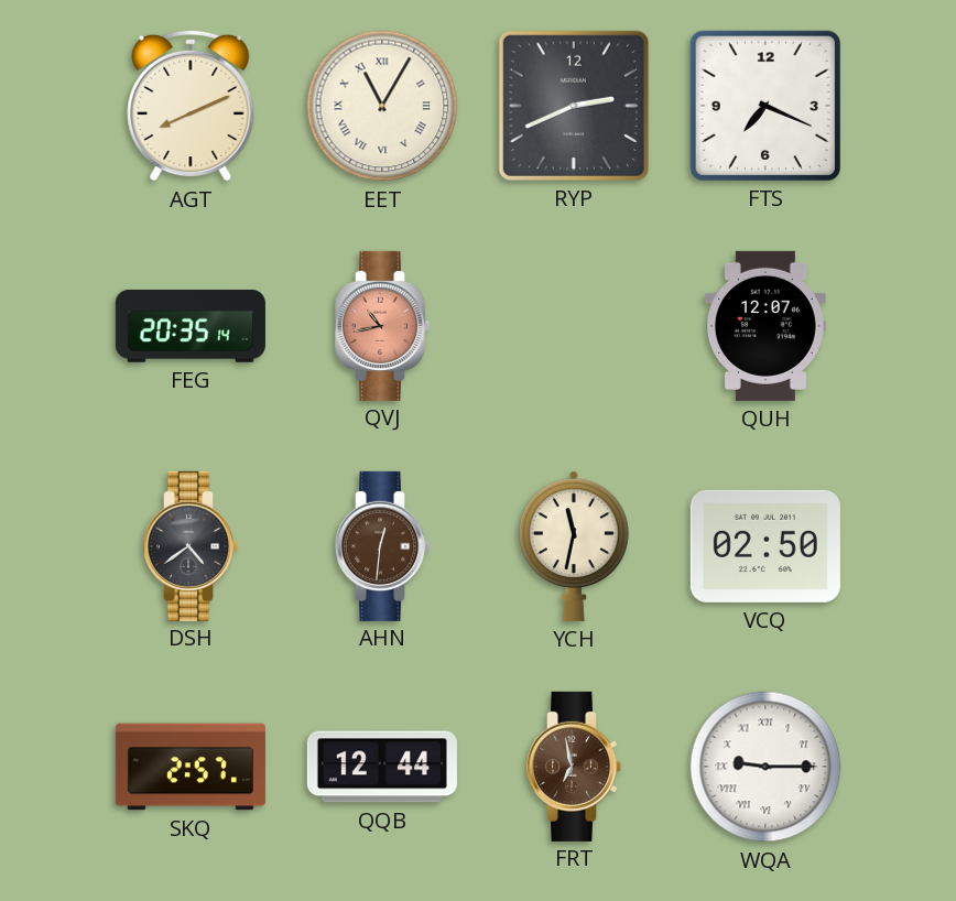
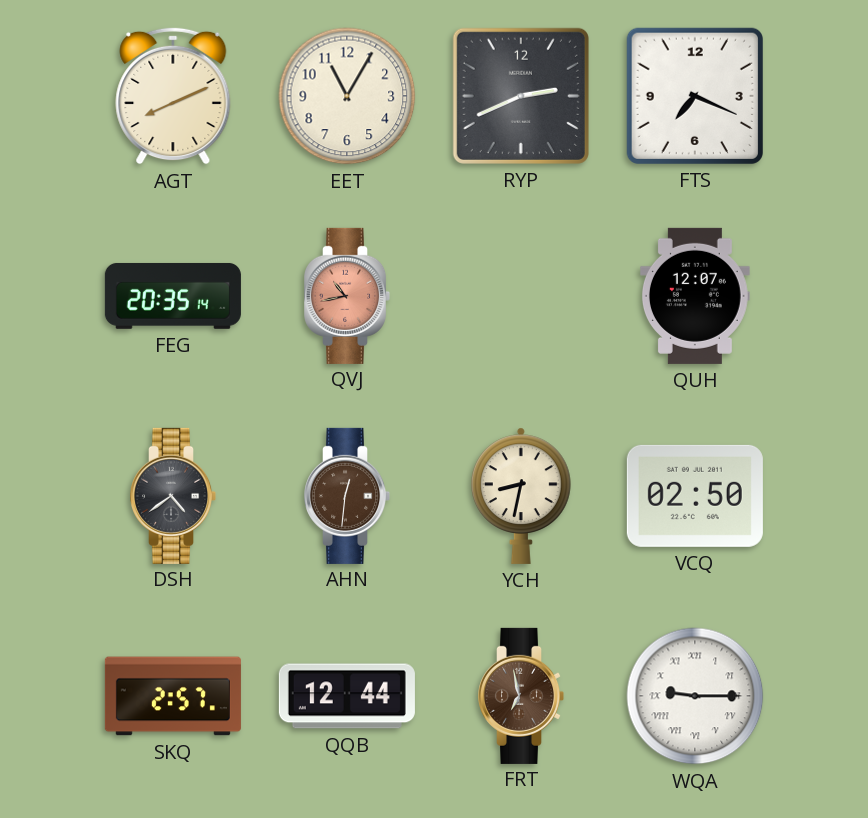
EET numerals: Roman -> Arabic
YCH: 11:32 -> 8:32
